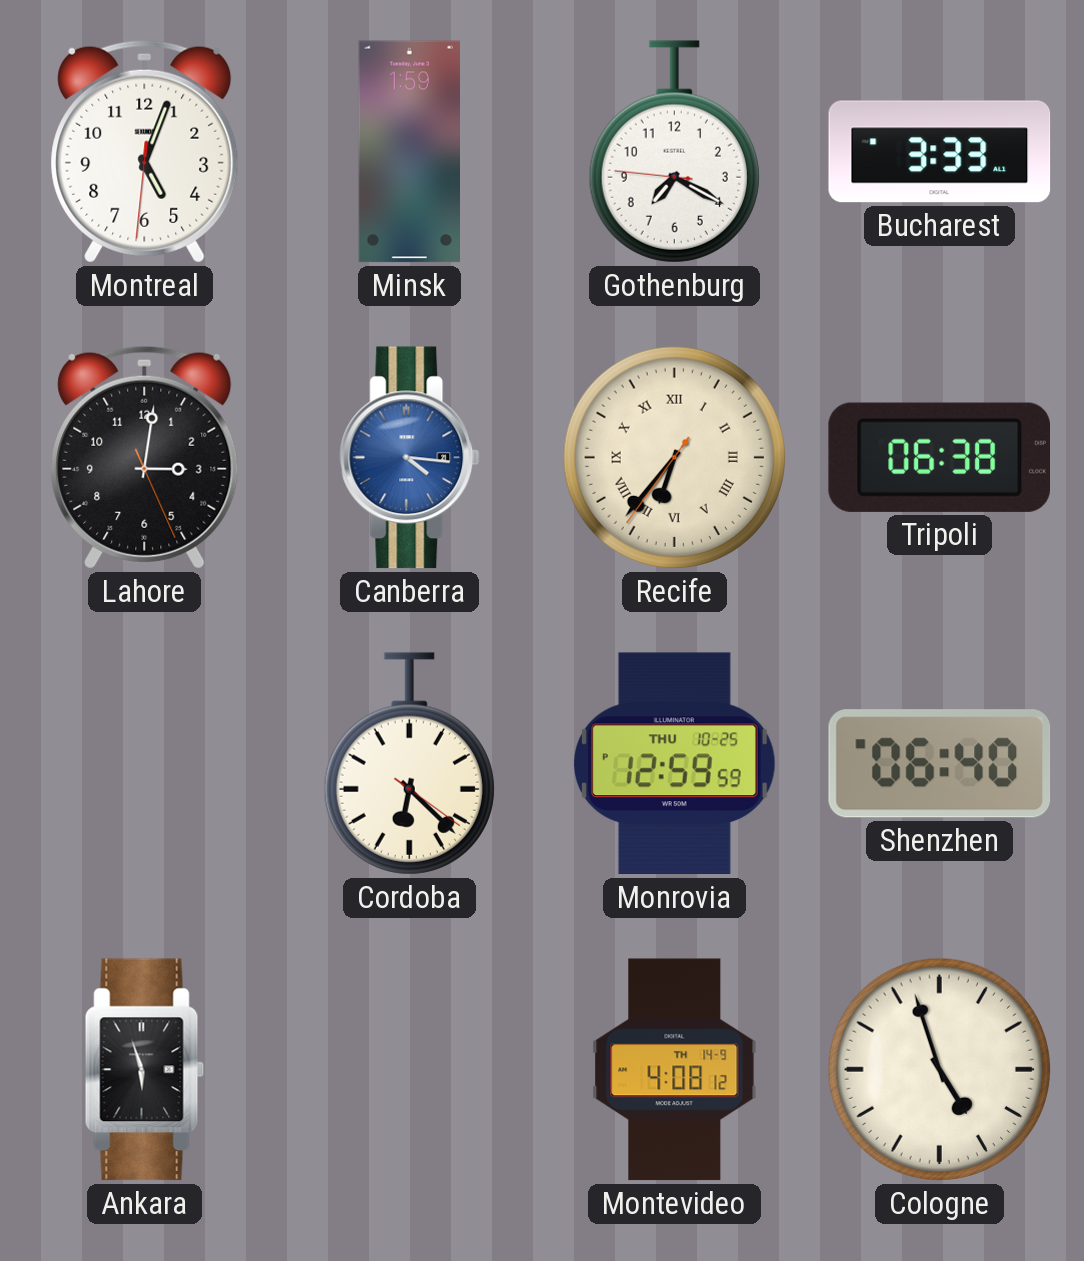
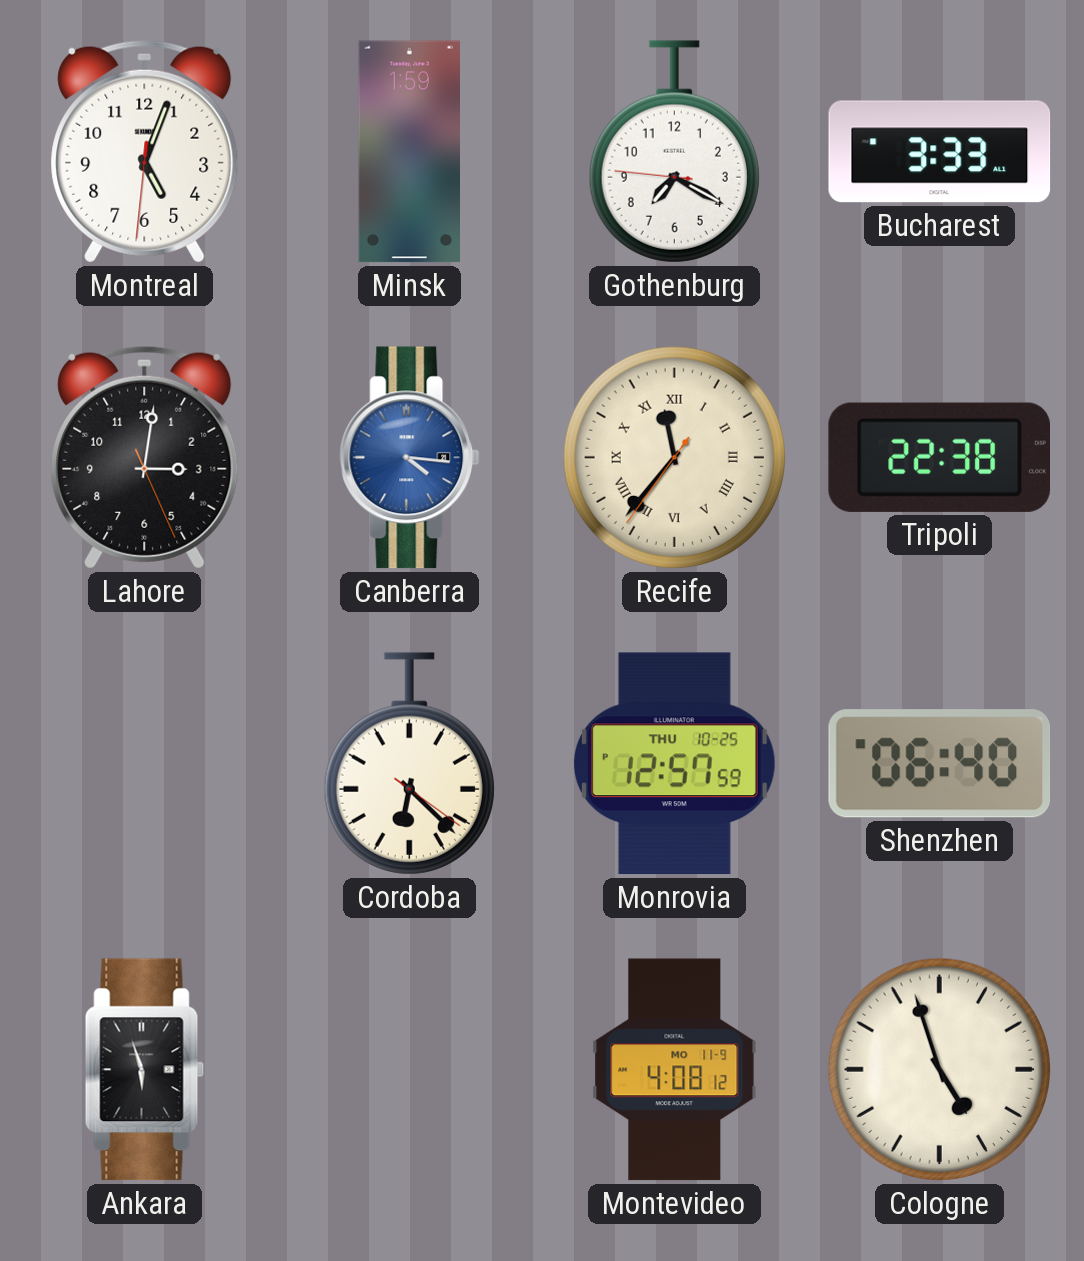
Recife: 6:36 -> 11:36
Tripoli: 06:38 -> 22:38
Monrovia: 12:59 -> 12:57
Montevideo date: TH 14-9 -> MO 11-9
